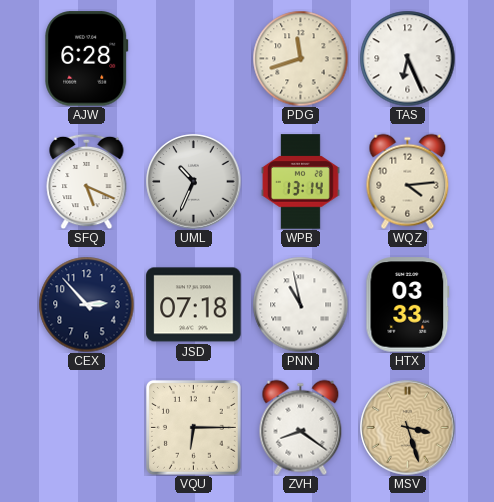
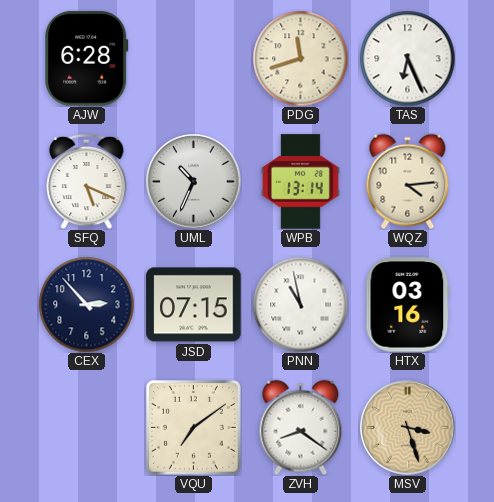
JSD: 07:18 -> 07:15
HTX: 03:33 -> 03:16
VQU: 6:15 -> 7:09
